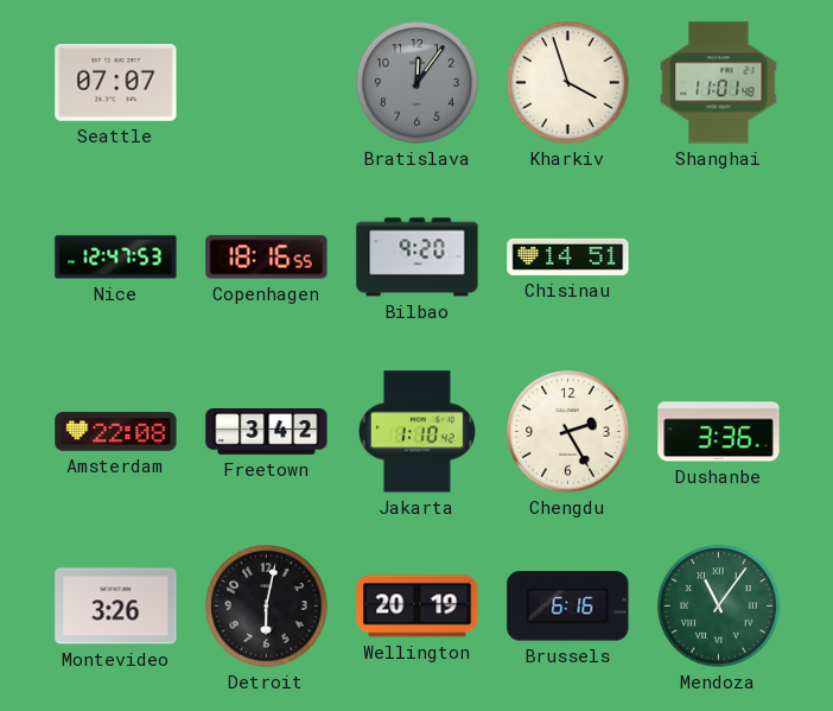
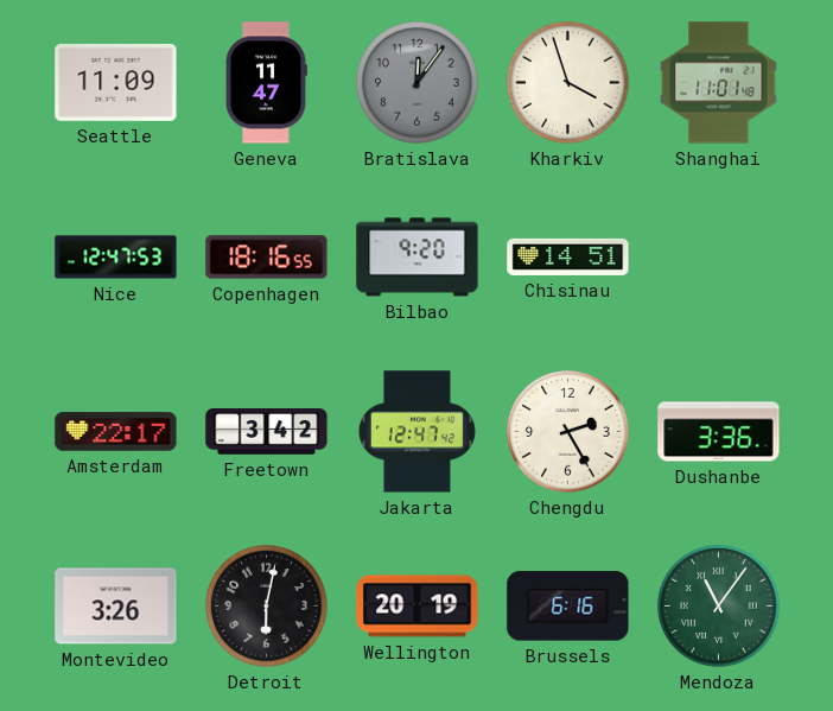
Seattle: 07:07 -> 11:09
Geneva: none -> 11:47
Amsterdam: 22:08 -> 22:17
Jakarta: 1:10 -> 12:47
